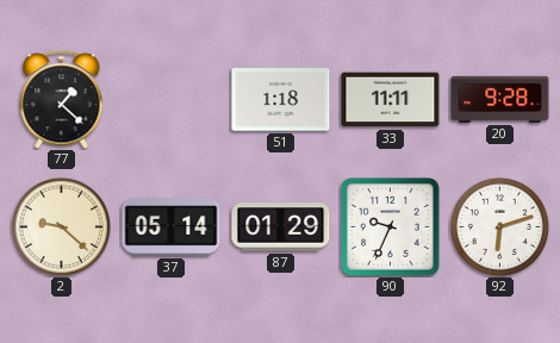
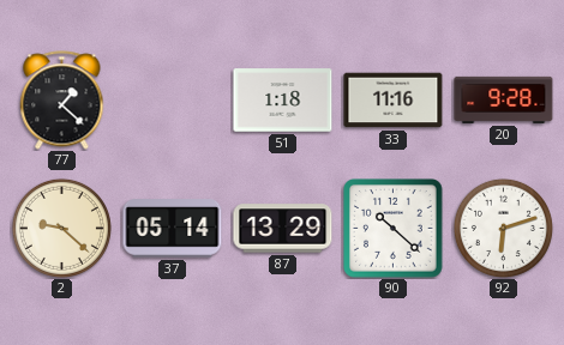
33: 11:11 -> 11:16
87: 01:29 -> 13:29
90: 9:34 -> 10:22
